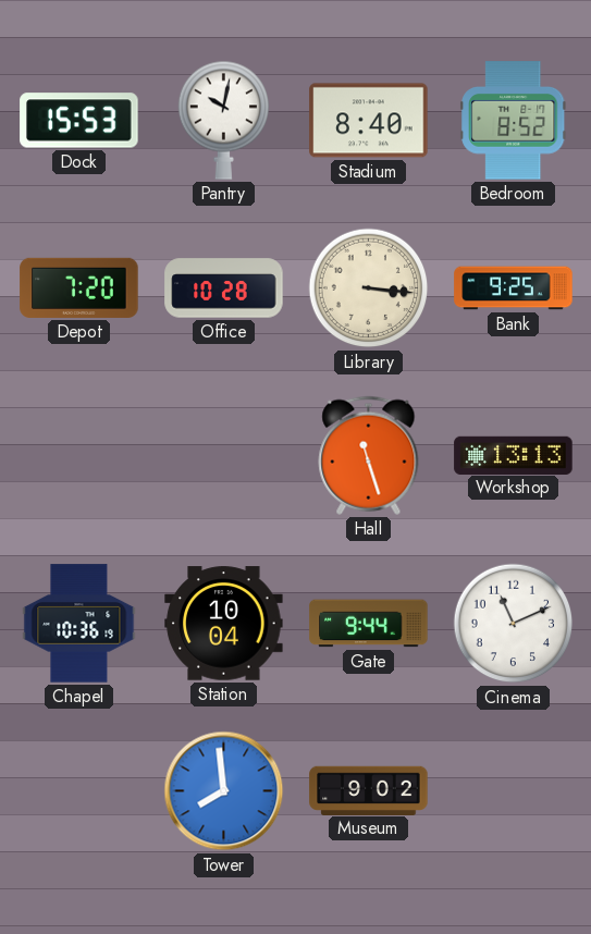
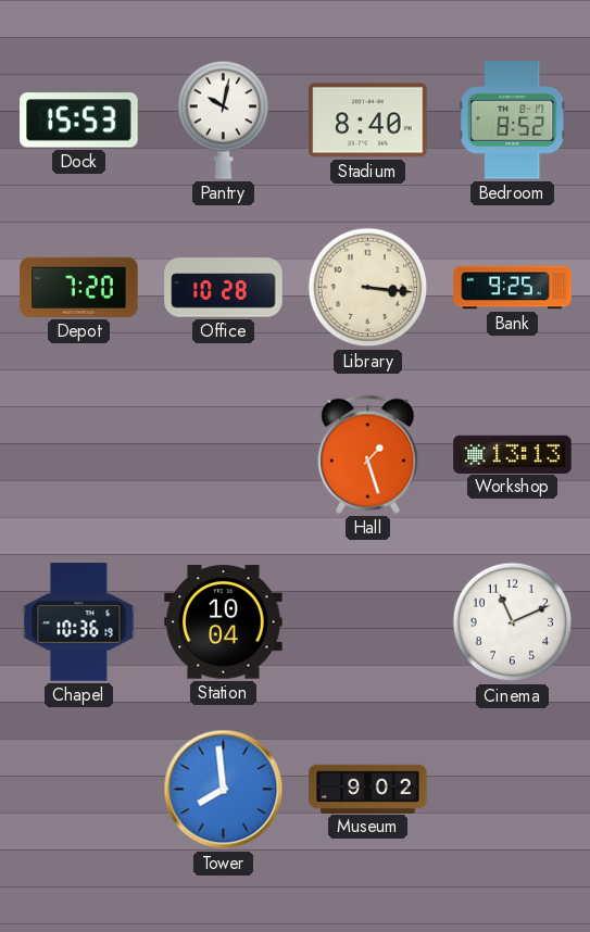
Hall: 11:27 -> 1:27
Gate: 9:44 -> none
